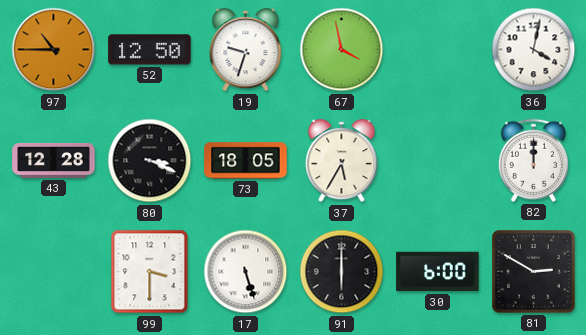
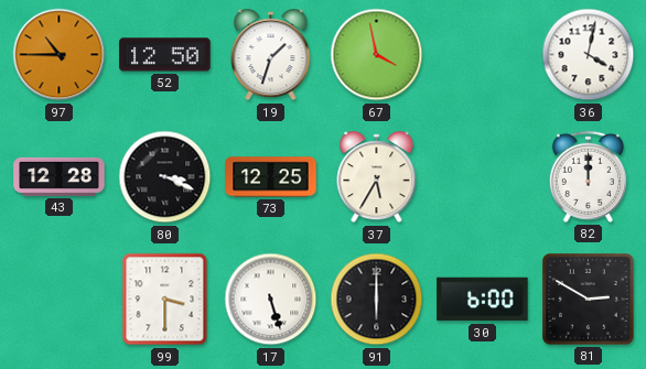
19: 9:33 -> 1:33
73: 18:05 -> 12:25
